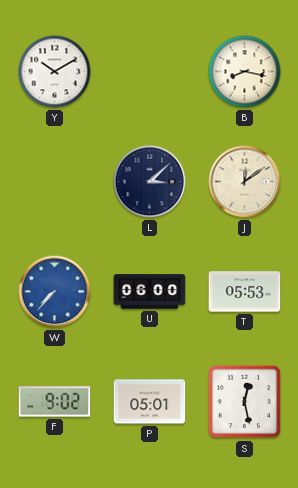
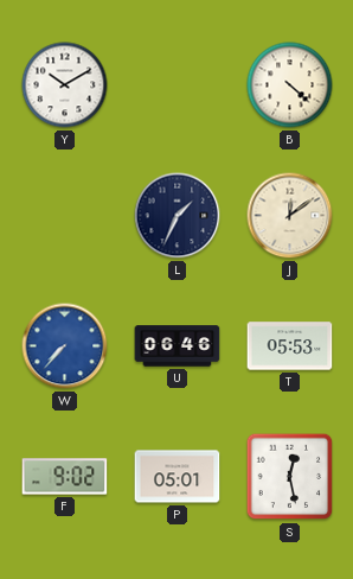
B: 8:17 -> 4:22
L: 3:08 -> 1:34
U: 06:00 -> 06:46
